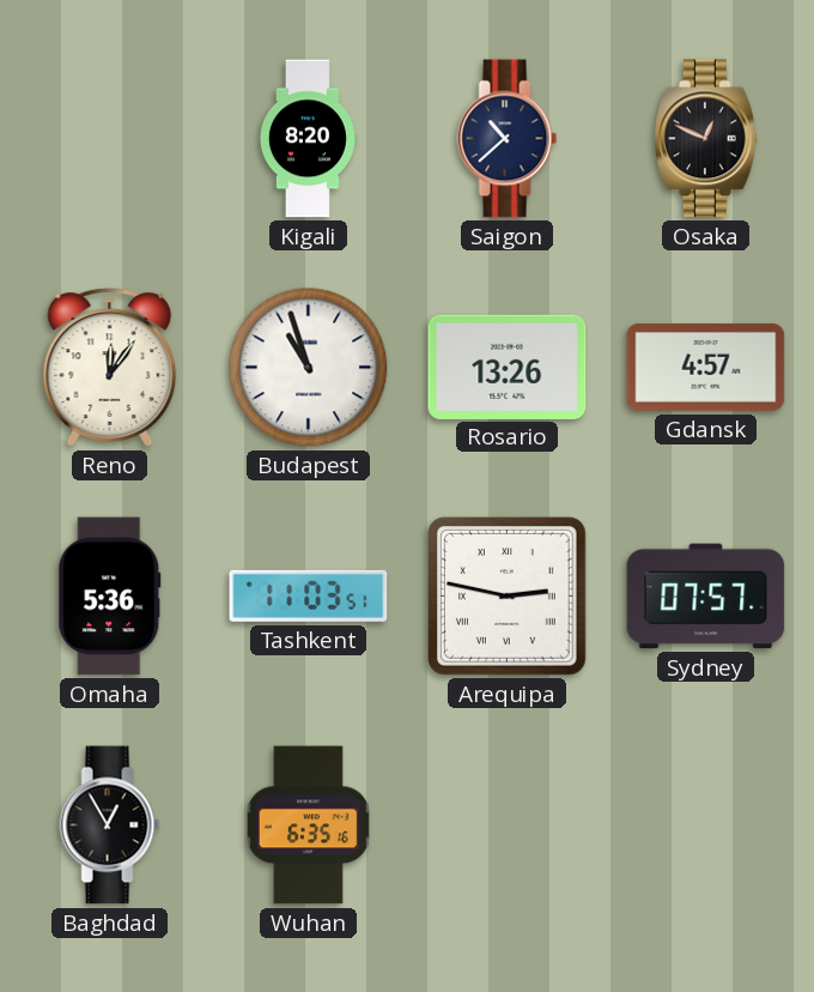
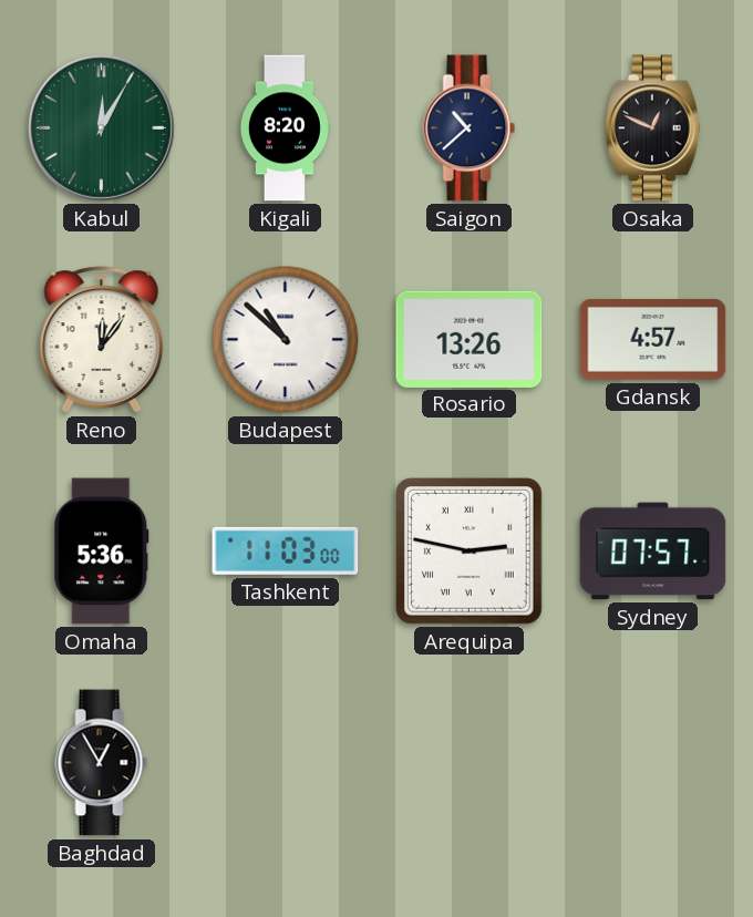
Kabul: none -> 12:05
Budapest: 10:57 -> 10:52
Tashkent: 11:03:51 -> 11:03:00
Wuhan: 6:35 -> none
